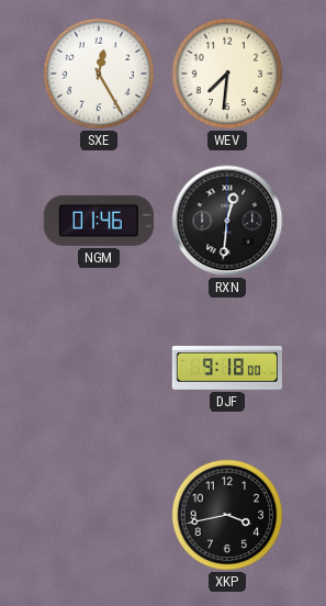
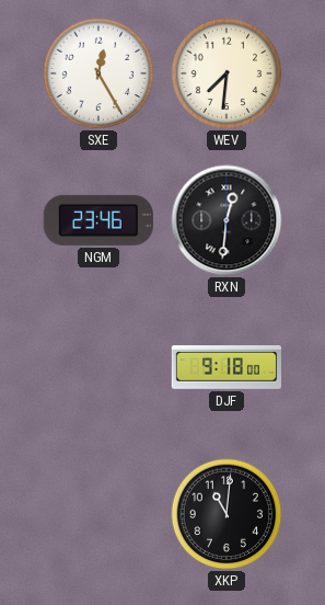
NGM: 01:46 -> 23:46
XKP: 3:43 -> 11:01
